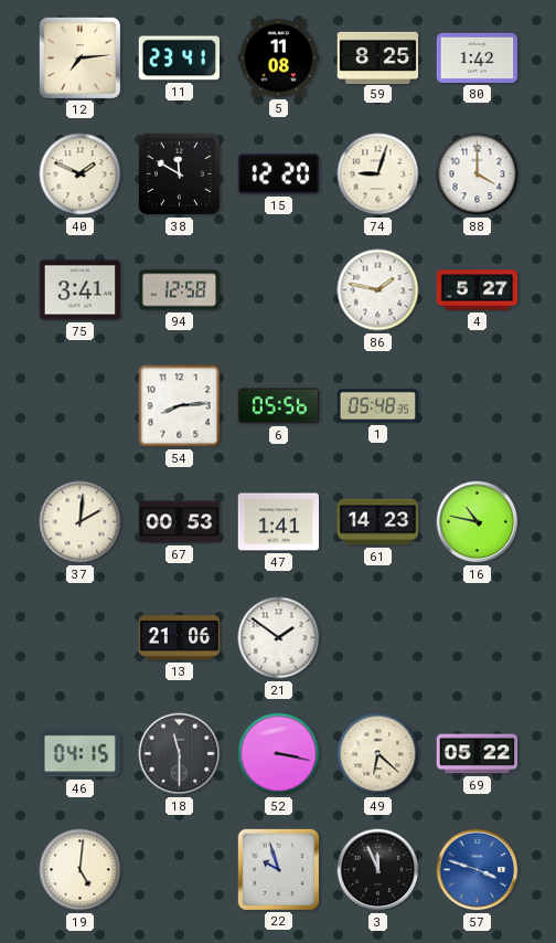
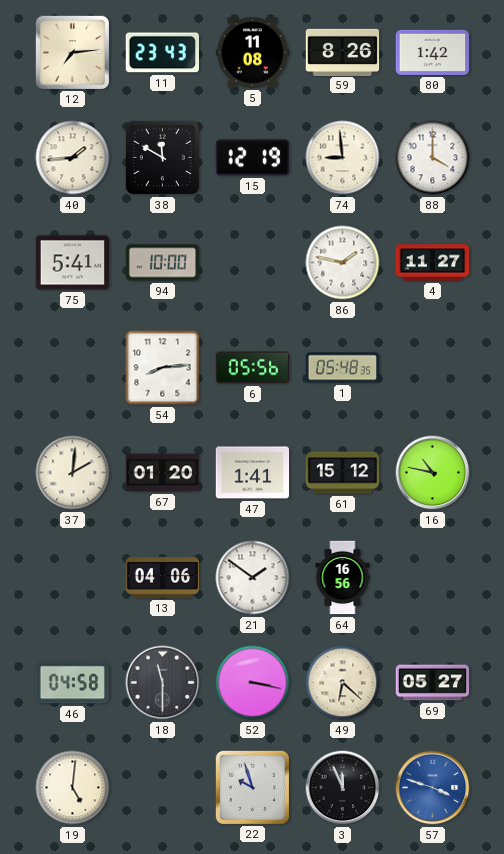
11: 23:41 -> 23:43
59: 8:25 -> 8:26
40: 1:49 -> 1:44
15: 12:20 -> 12:19
74: 9:03 -> 8:59
75: 3:41 -> 5:41
94: 12:58 -> 10:00
4: 5:27 -> 11:27
67: 00:53 -> 01:20
61: 14:23 -> 15:12
13: 21:06 -> 04:06
64: none -> 16:56
46: 04:15 -> 04:58
69: 05:22 -> 05:27
